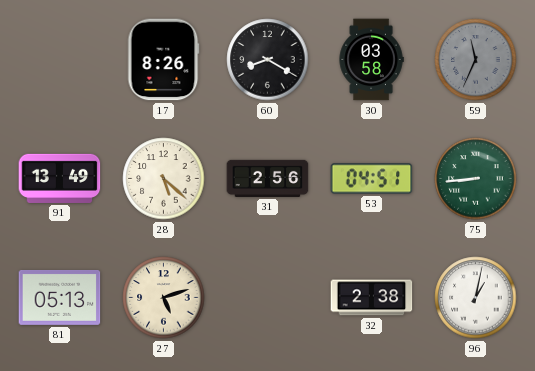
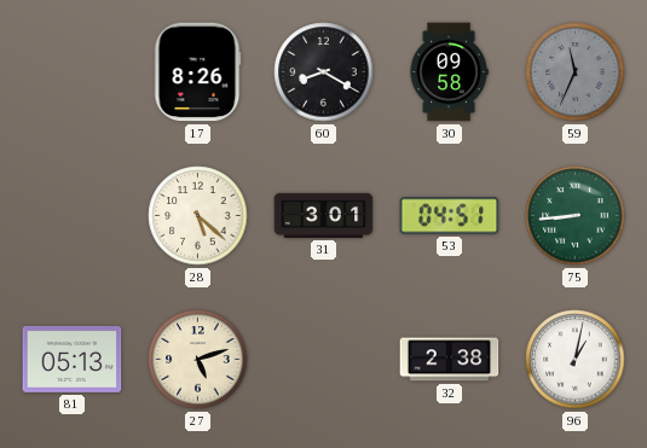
30: 03:58 -> 09:58
91: 13:49 -> none
31: 2:56 -> 3:01
